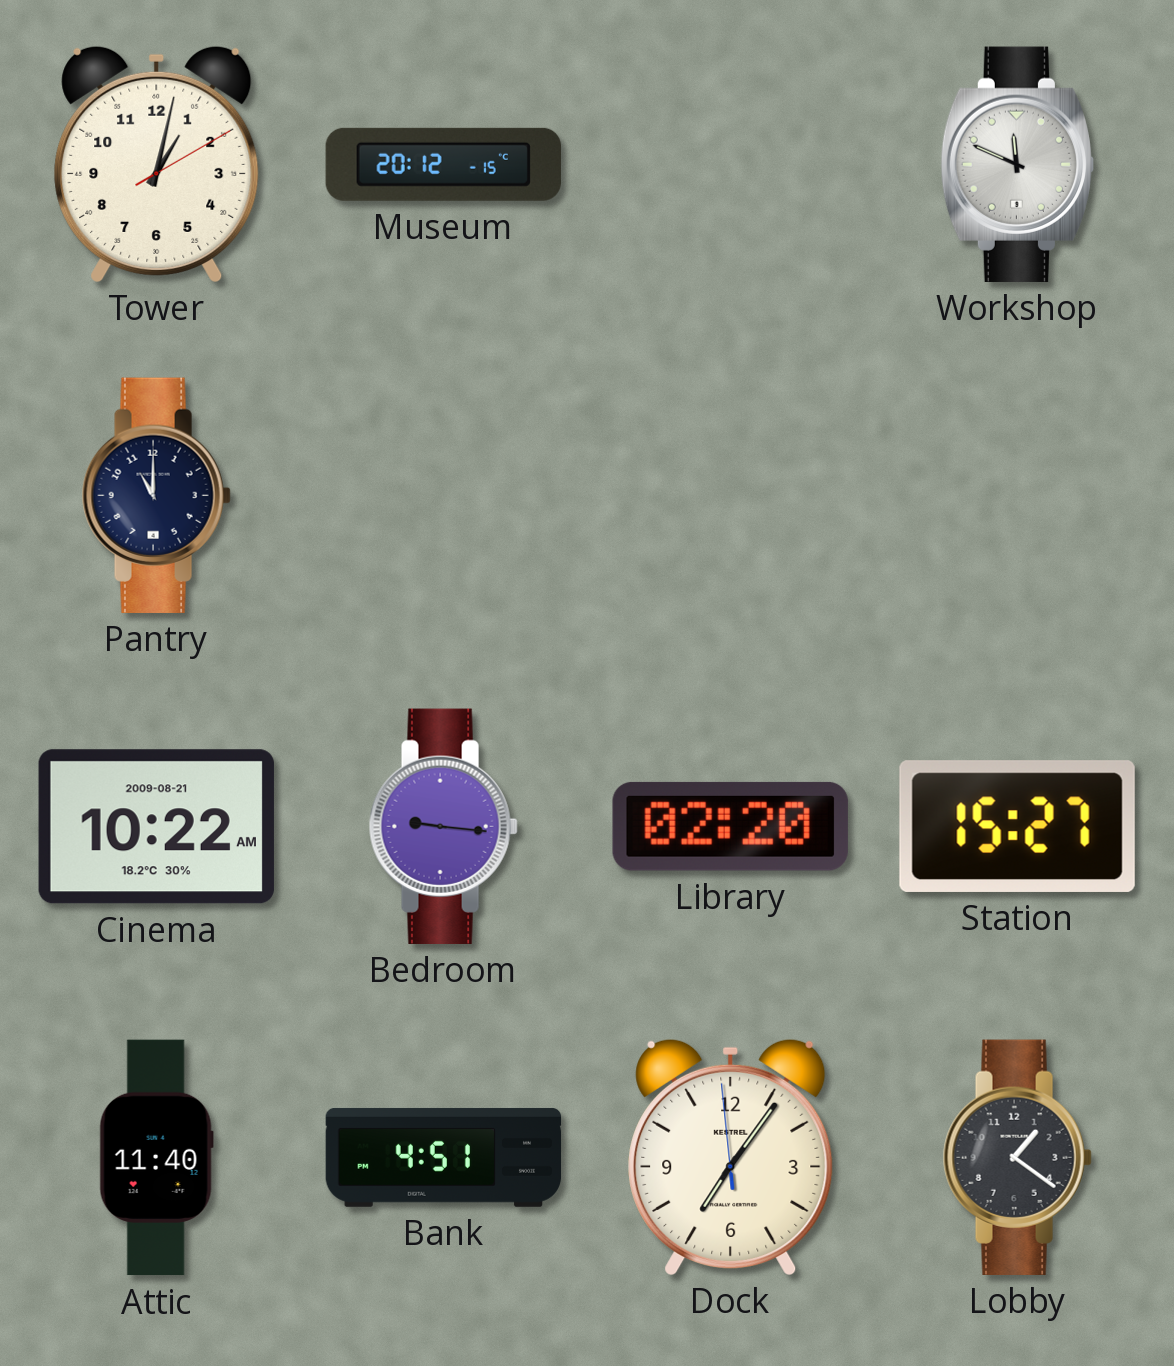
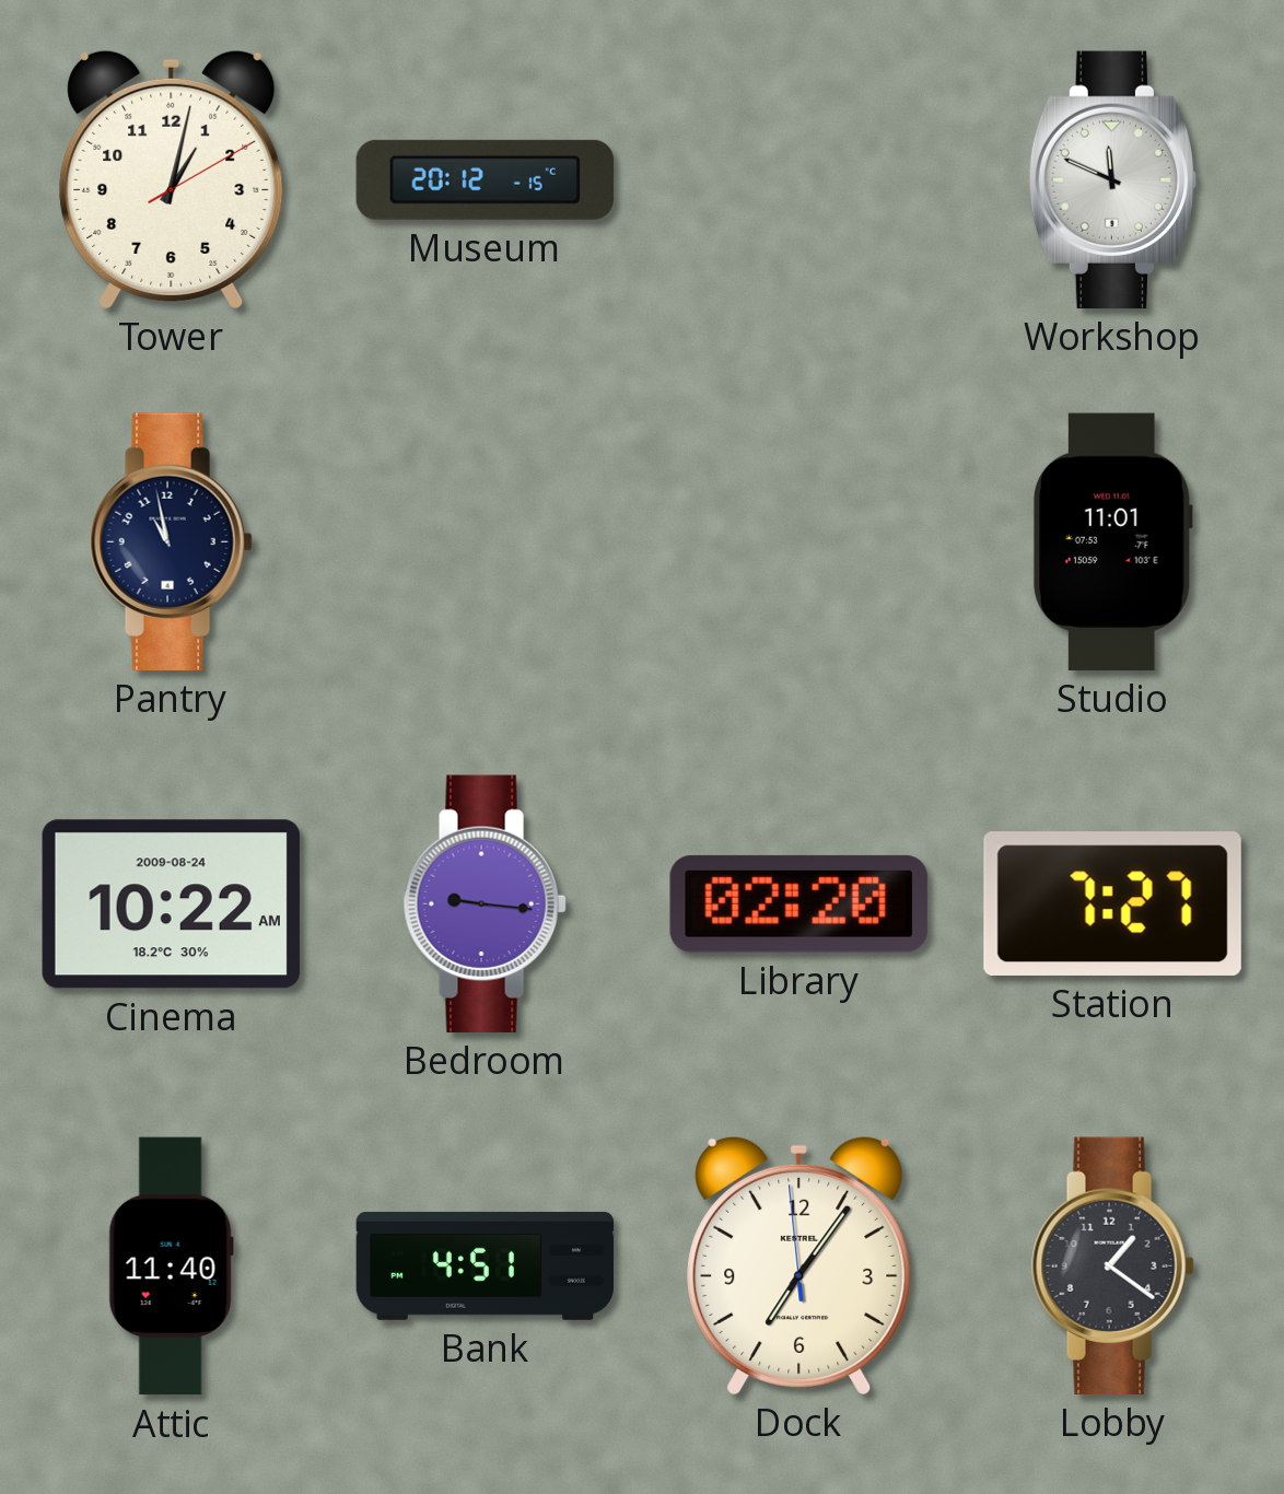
Pantry: 11:00 -> 10:58
Studio: none -> 11:01
Cinema date: 2009-08-21 -> 2009-08-24
Station: 15:27 -> 7:27
